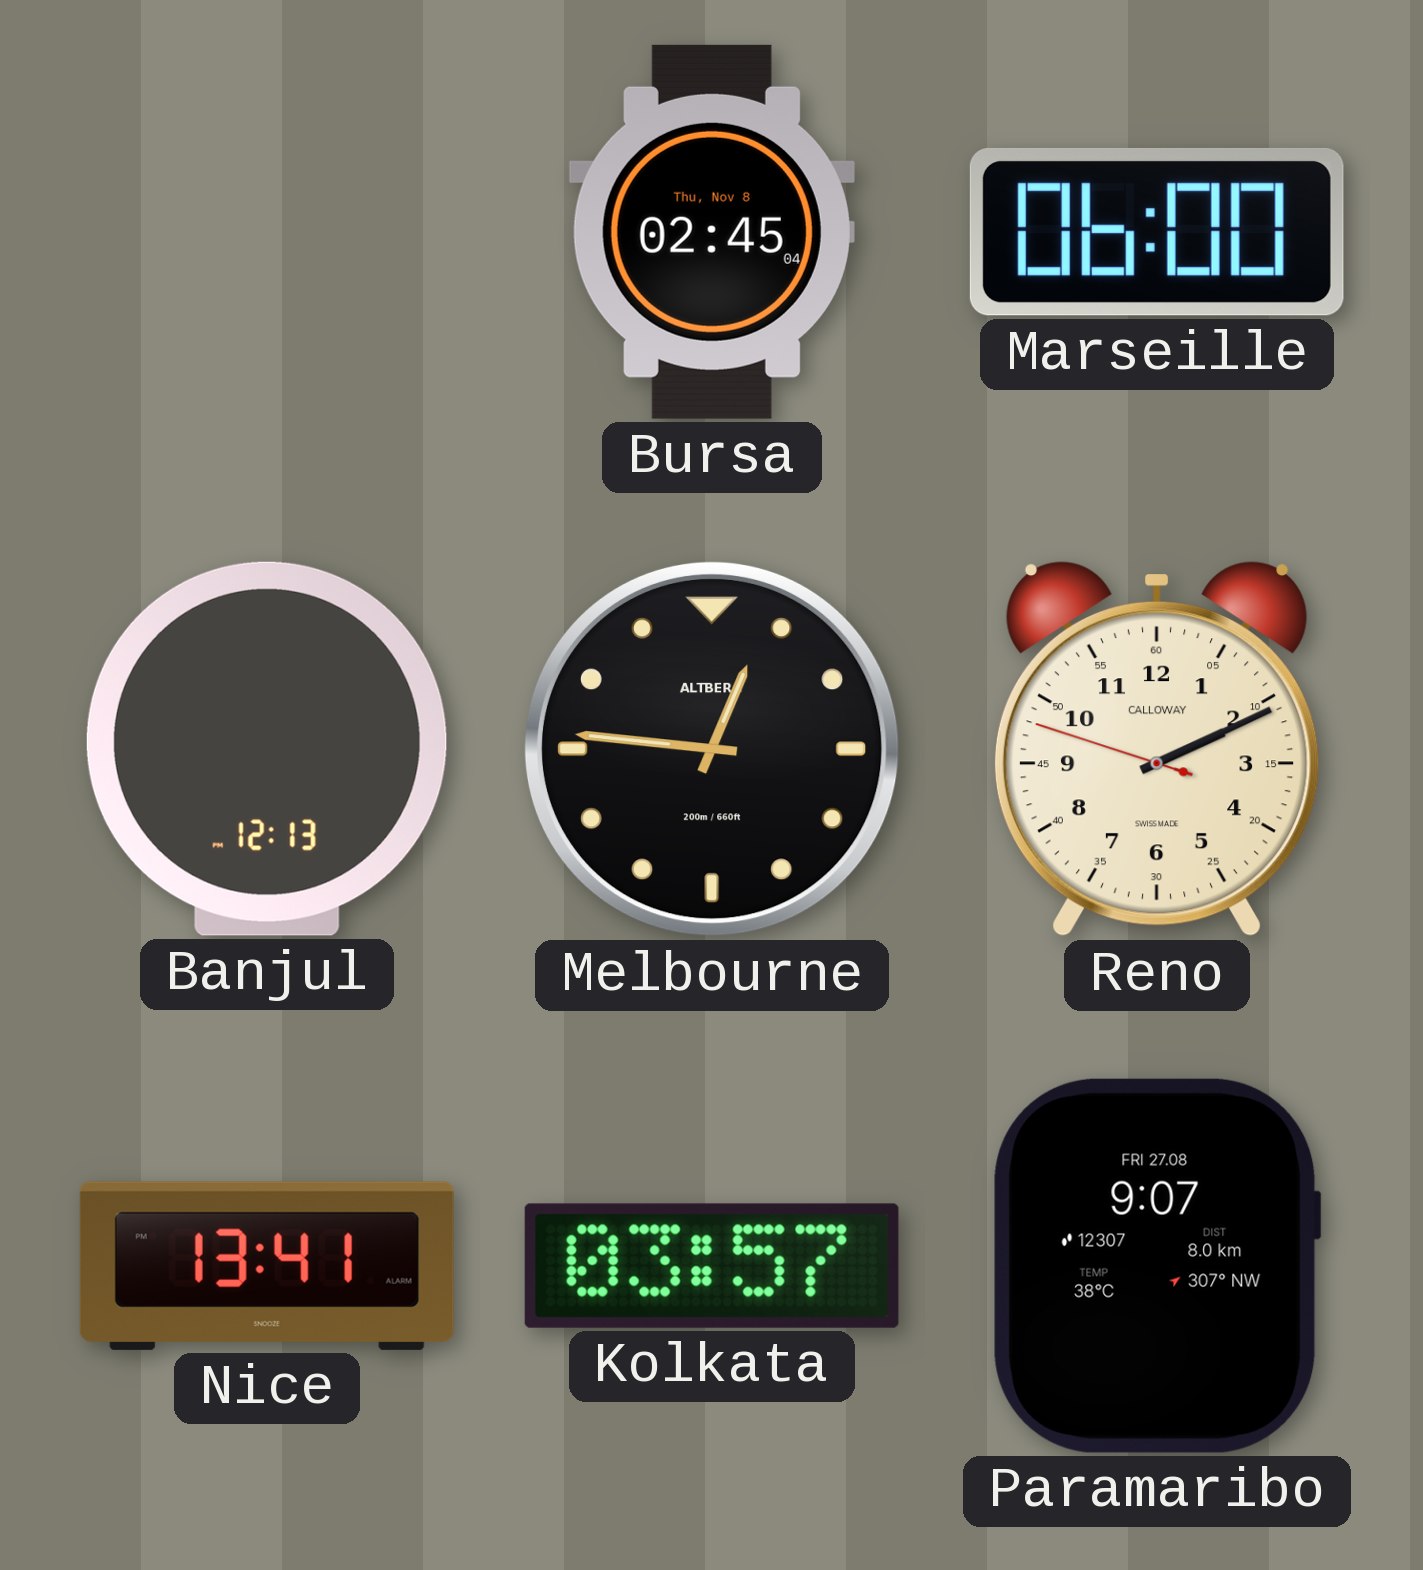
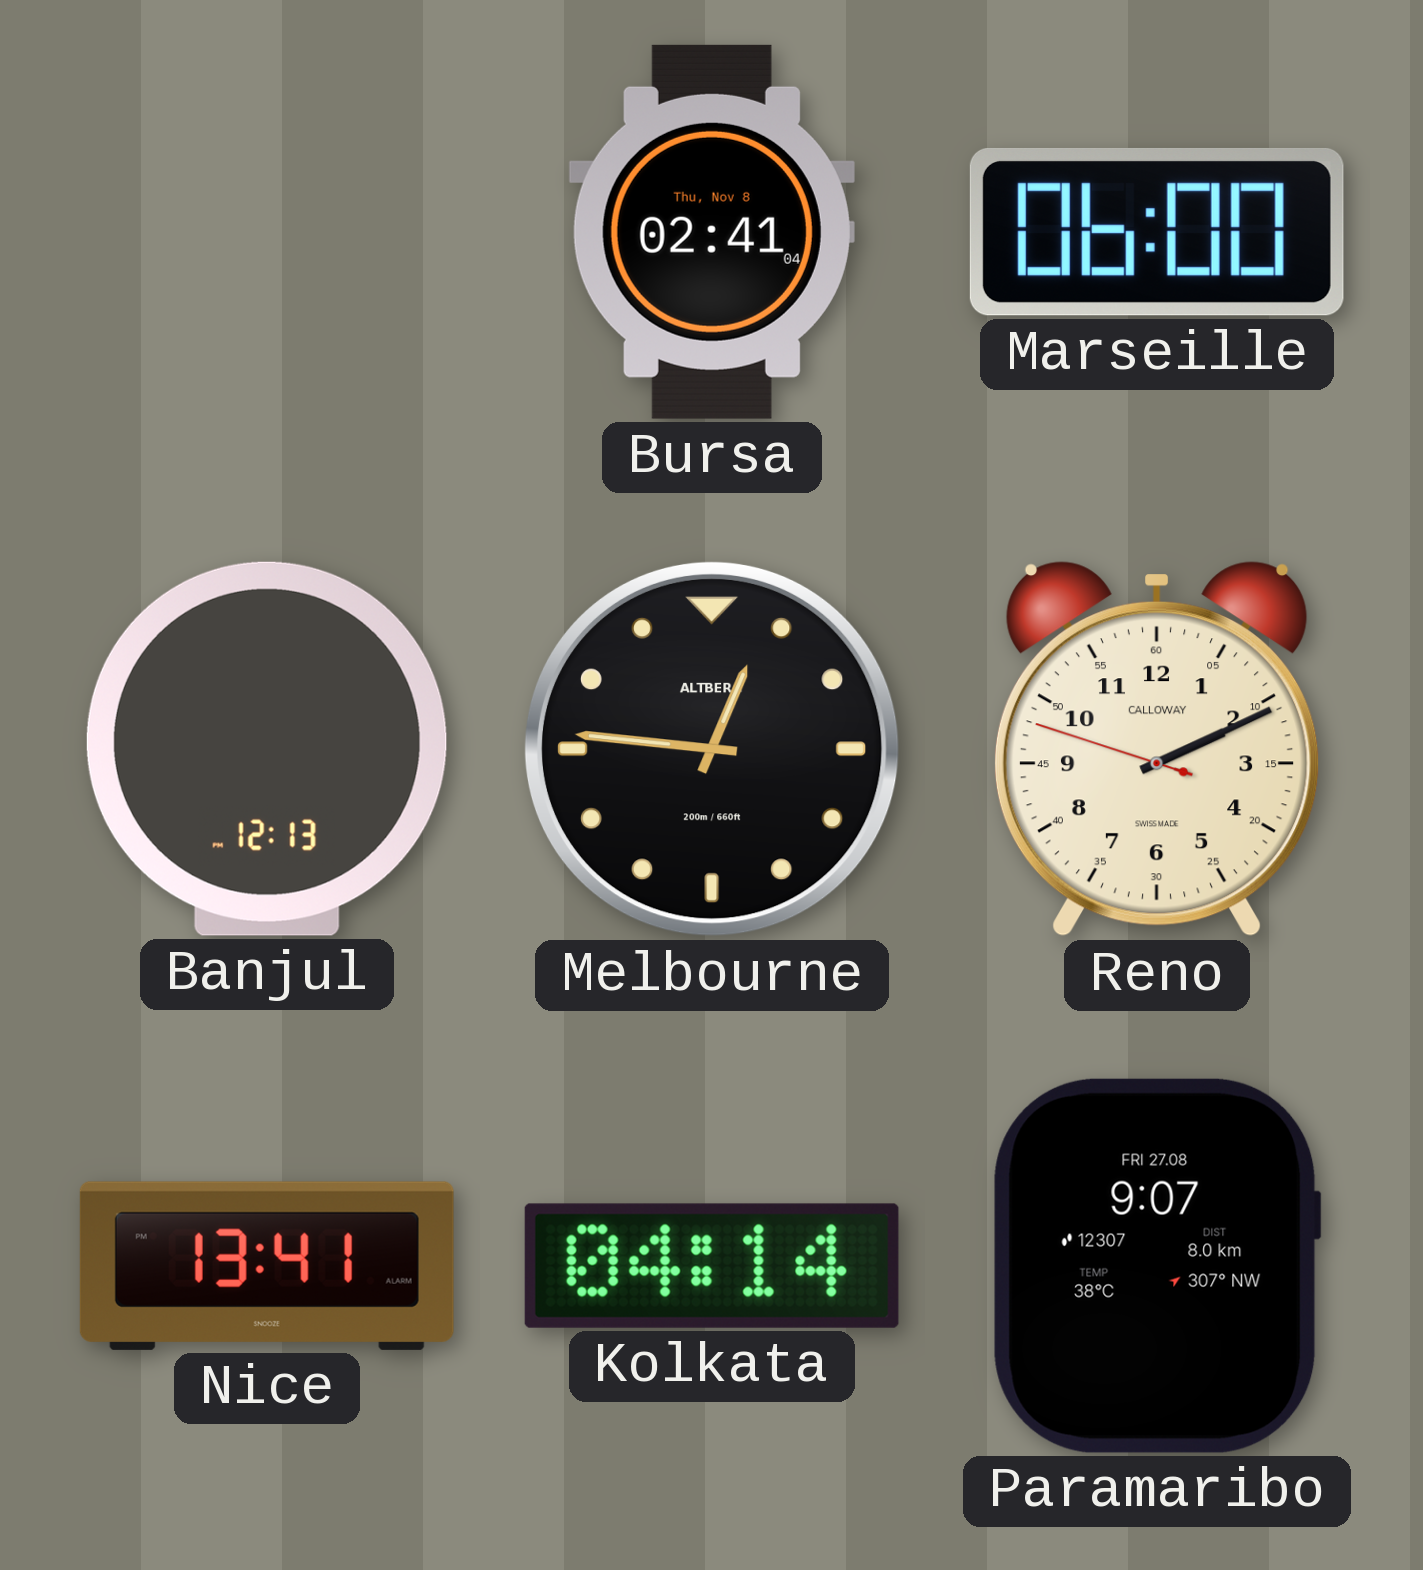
Bursa: 02:45 -> 02:41
Kolkata: 03:57 -> 04:14
